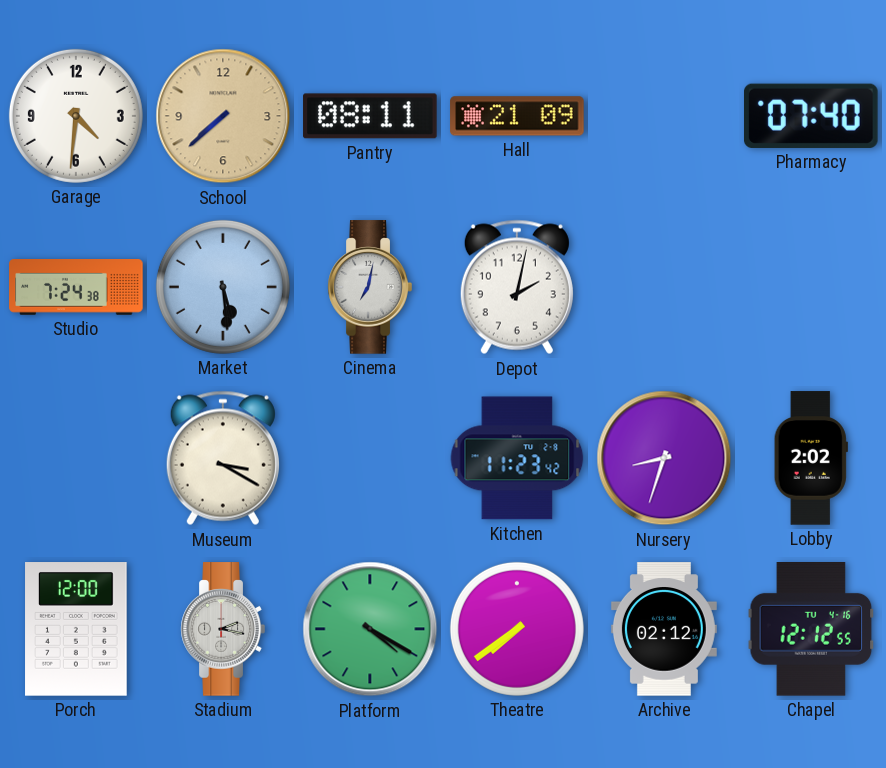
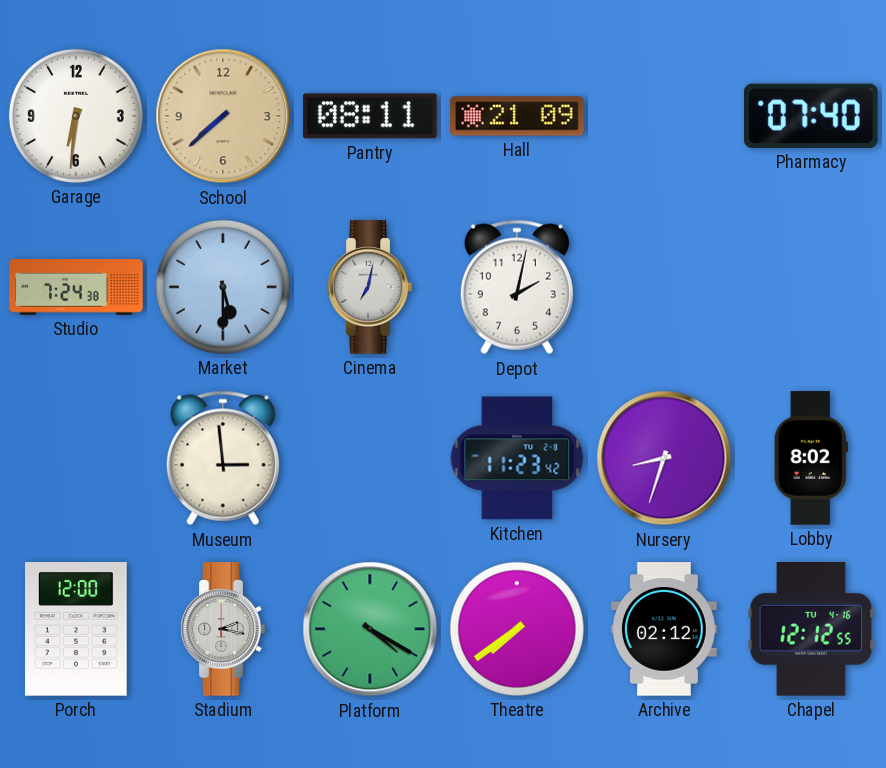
Garage: 4:31 -> 6:31
Market: 5:29 -> 5:30
Museum: 3:20 -> 2:59
Lobby: 2:02 -> 8:02
